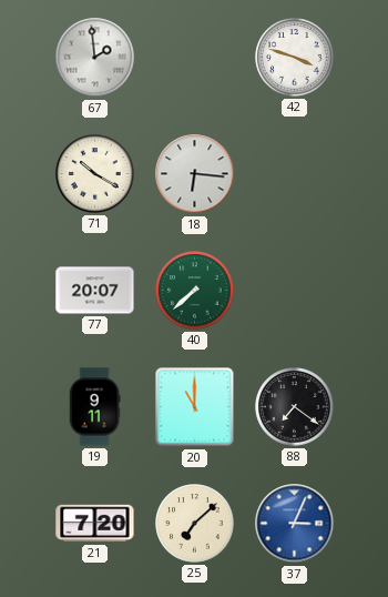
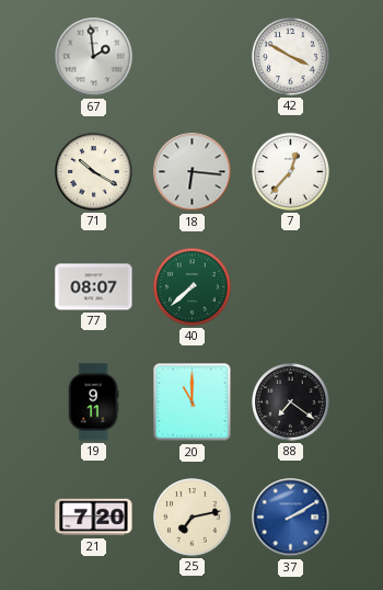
42: 3:48 -> 3:50
7: none -> 12:37
77: 20:07 -> 08:07
25: 7:08 -> 7:13
37: 3:04 -> 2:10
